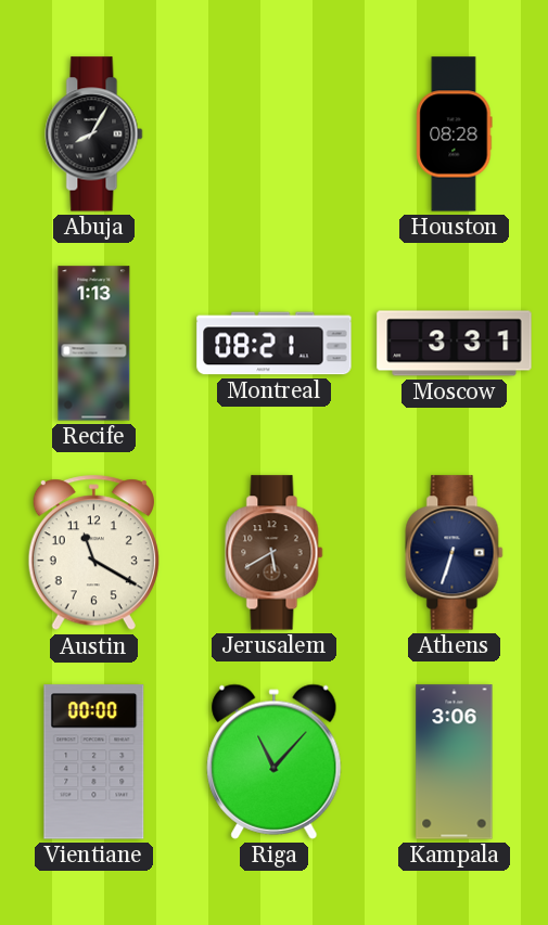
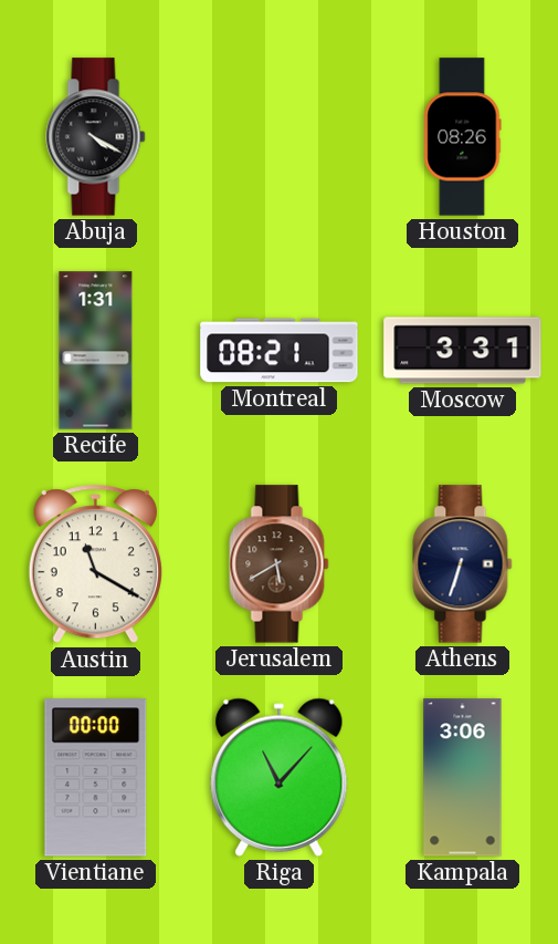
Abuja: 8:05 -> 4:20
Houston: 08:28 -> 08:26
Recife: 1:13 -> 1:31
